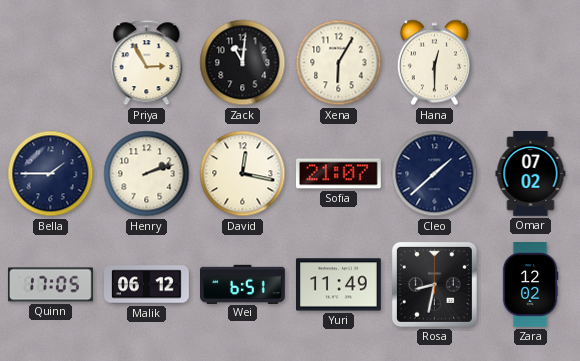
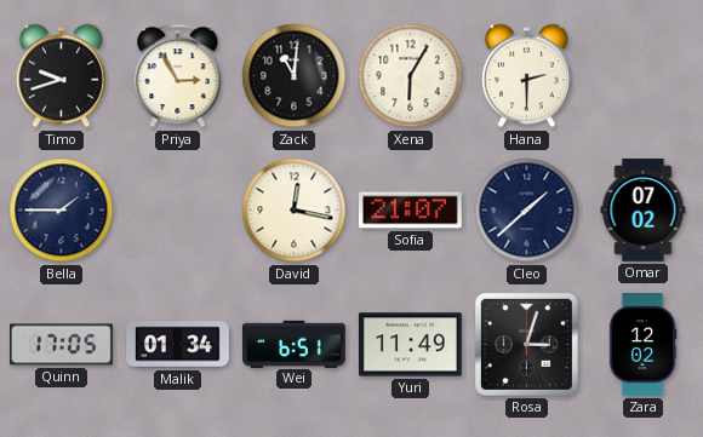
Timo: none -> 9:42
Hana: 12:30 -> 2:30
Henry: 2:12 -> none
Malik: 06:12 -> 01:34
Rosa: 8:32 -> 3:03
